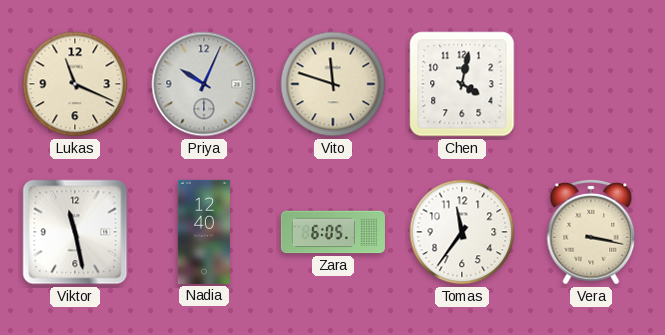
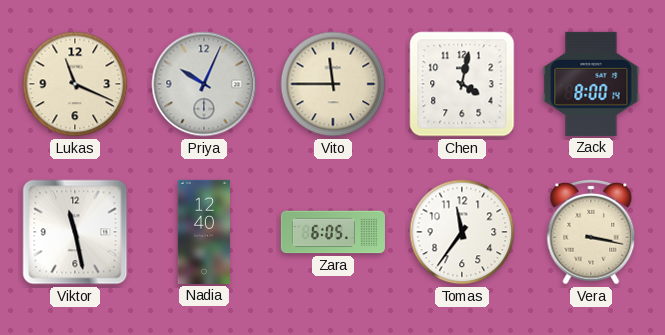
Vito: 11:48 -> 11:45
Zack: none -> 8:00
